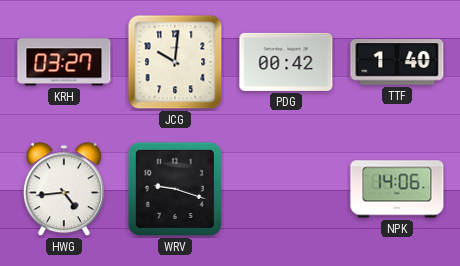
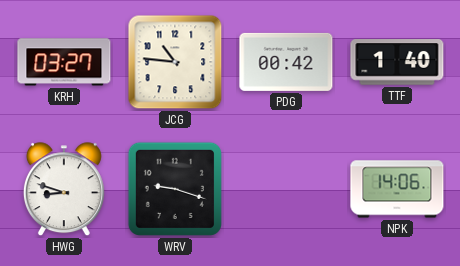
JCG: 10:01 -> 10:46
HWG: 4:44 -> 8:48
